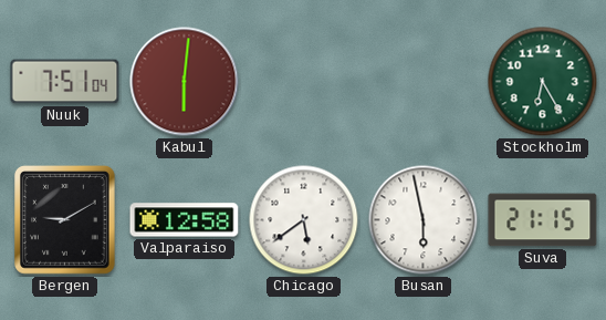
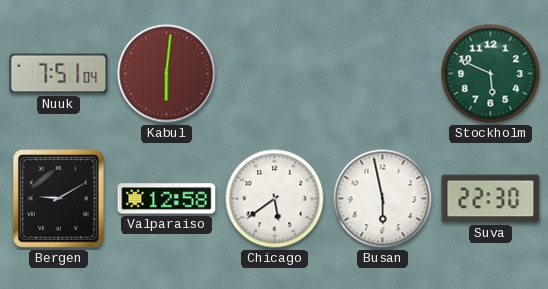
Stockholm: 6:25 -> 5:49
Suva: 21:15 -> 22:30
